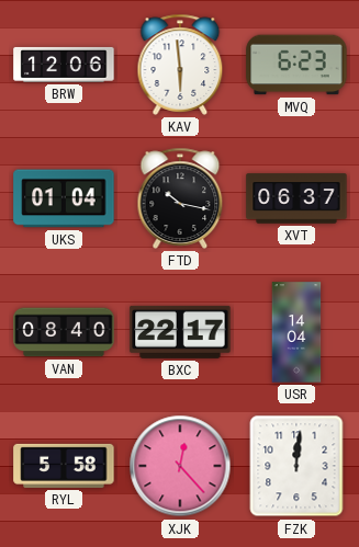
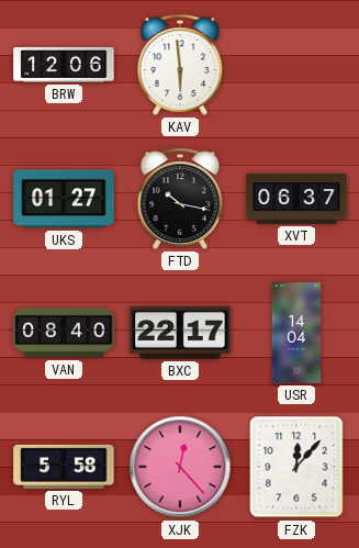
MVQ: 6:23 -> none
UKS: 01:04 -> 01:27
FZK: 12:01 -> 12:07
